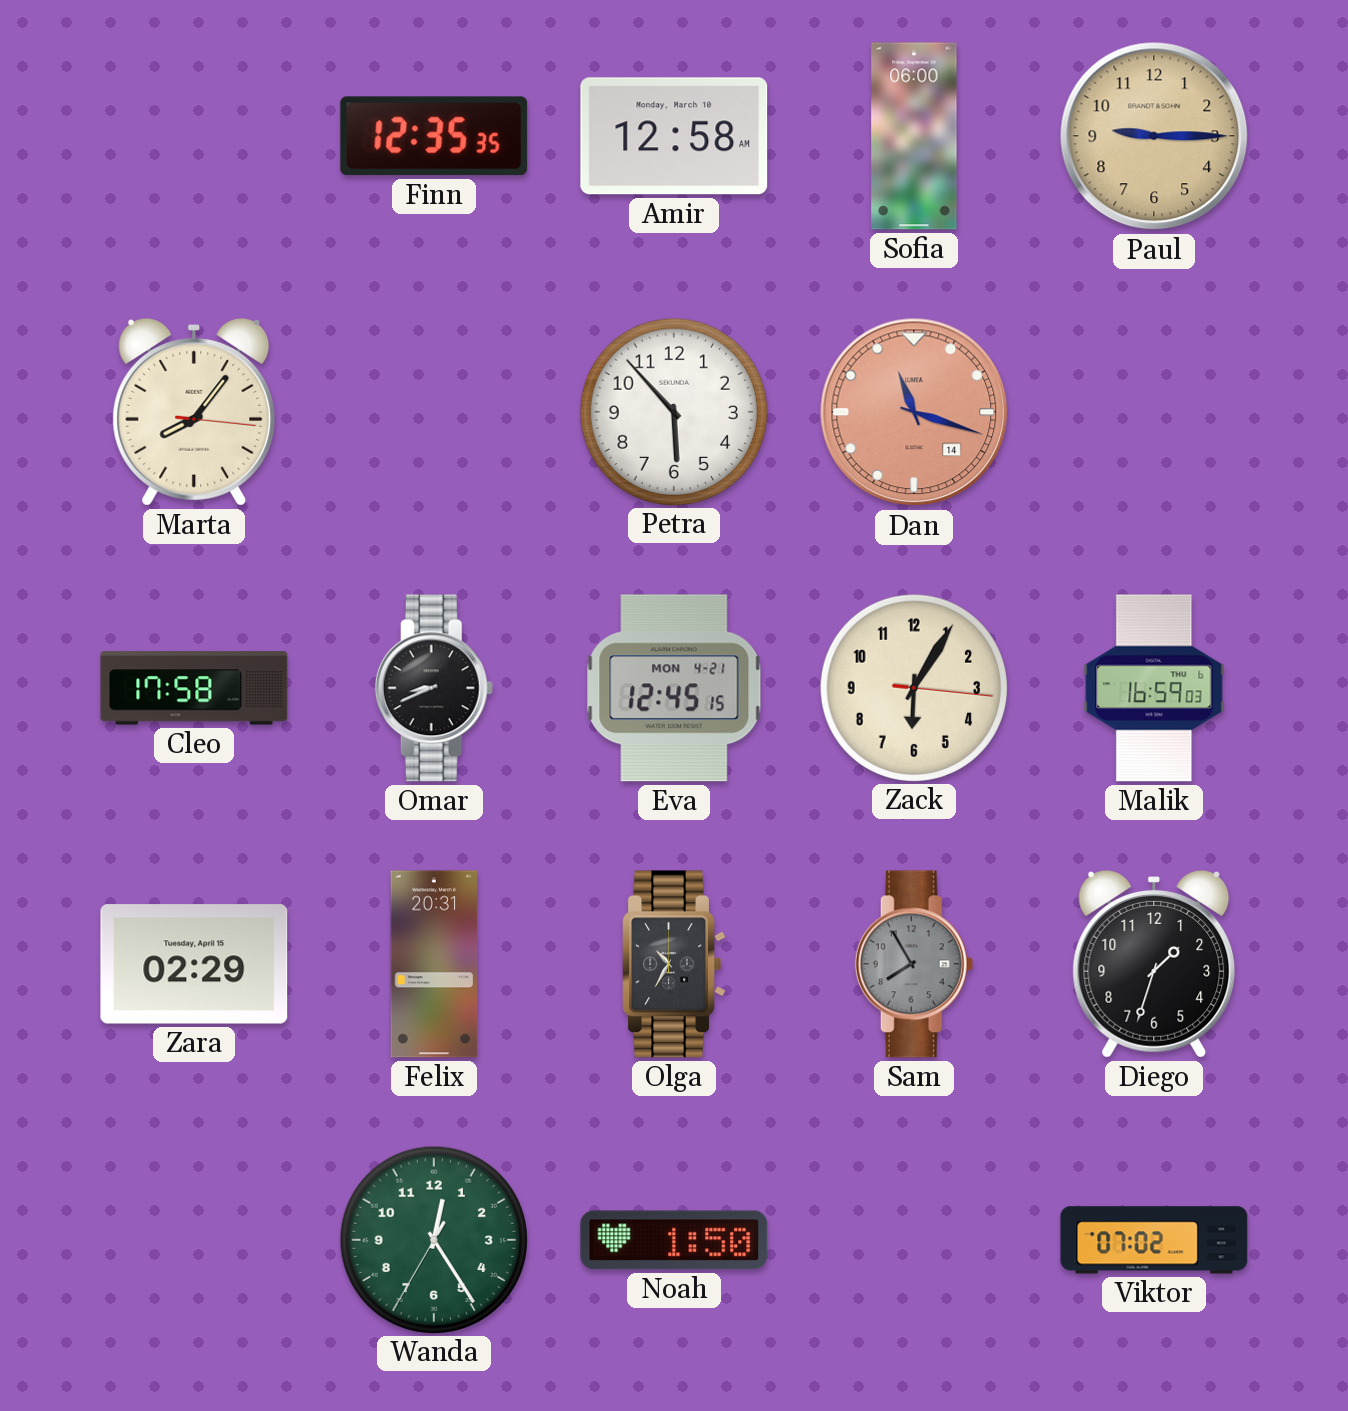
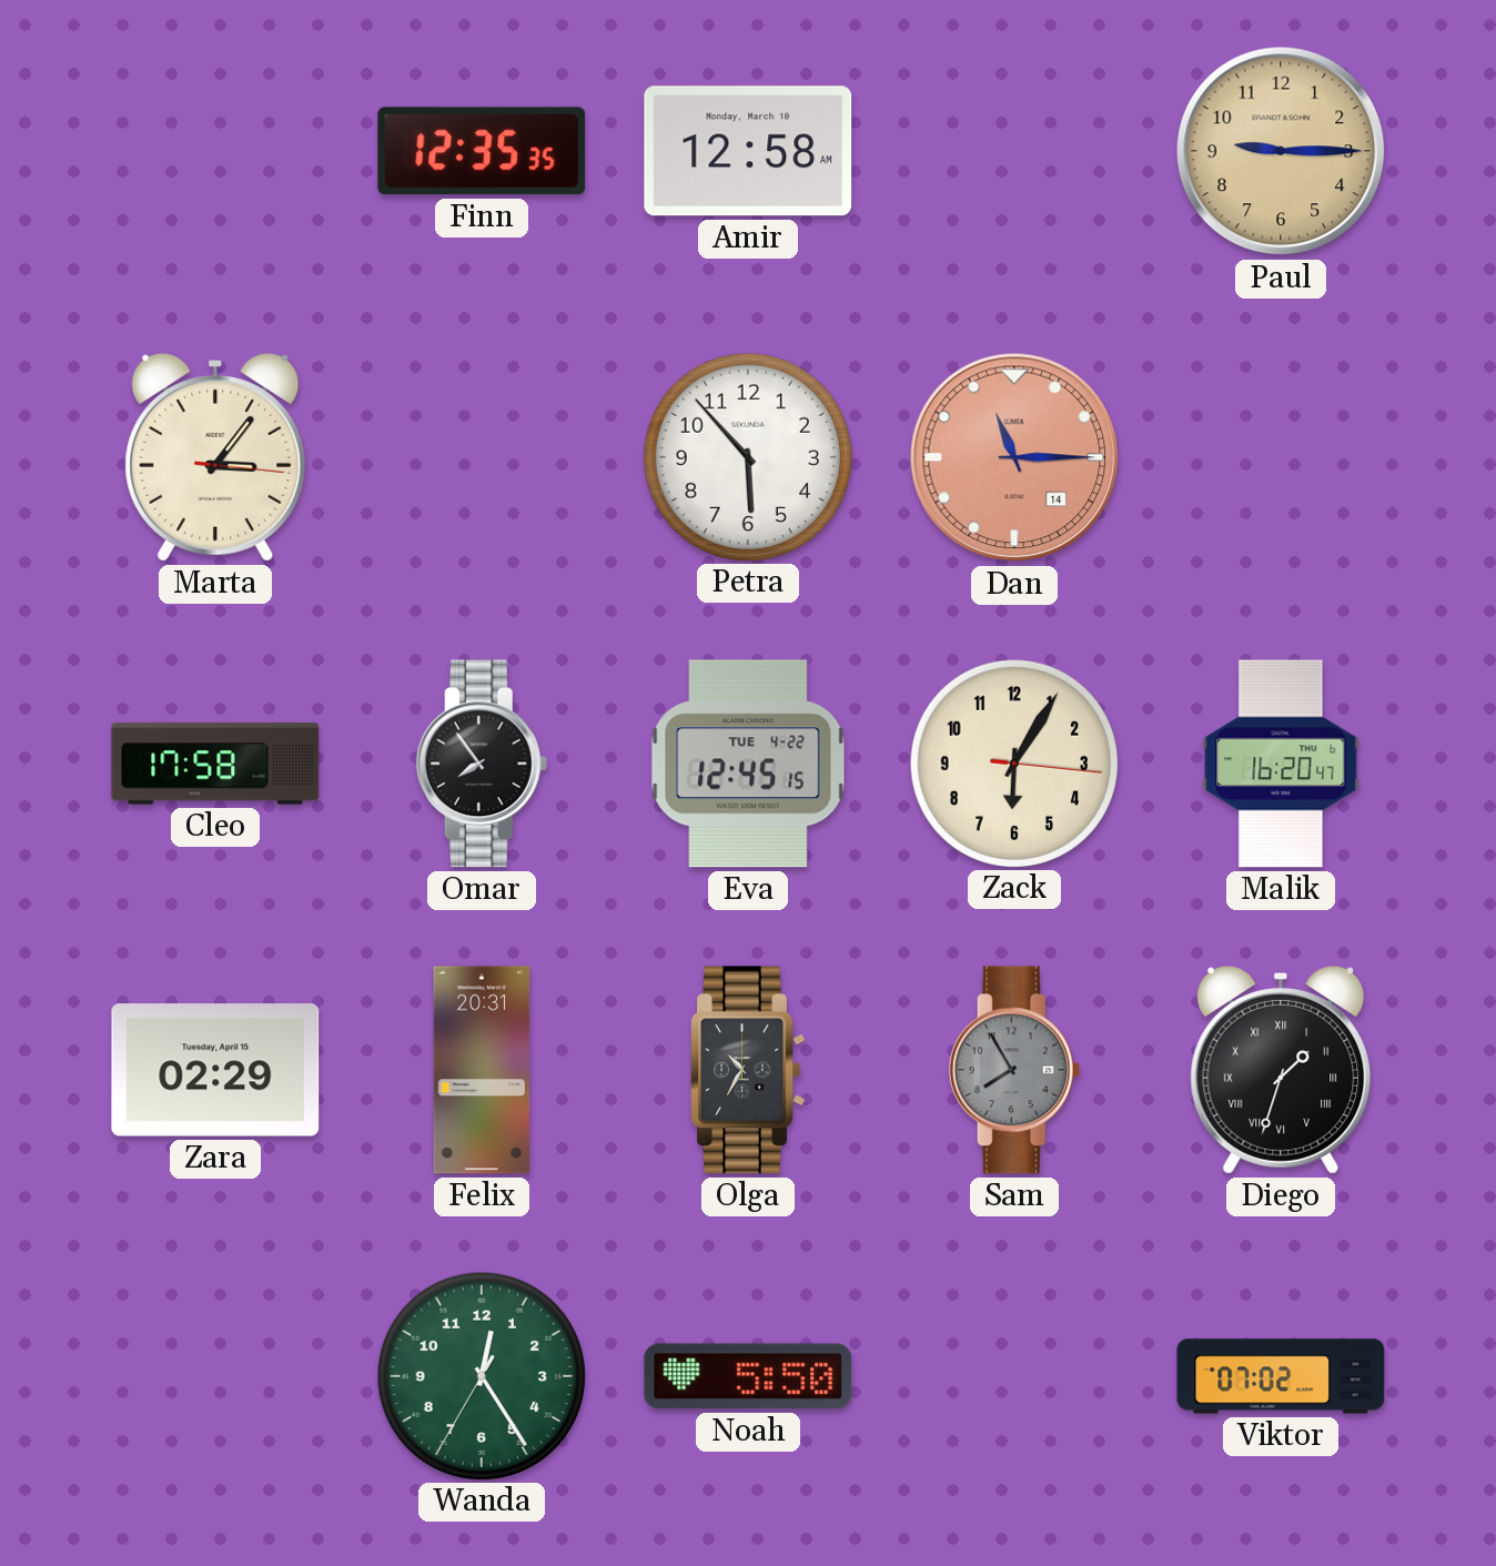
Sofia: 06:00 -> none
Marta: 8:06 -> 3:06
Dan: 11:18 -> 11:15
Omar: 8:41 -> 7:54
Eva date: MON 4-21 -> TUE 4-22
Malik: 16:59 -> 16:20
Diego numerals: Arabic -> Roman
Noah: 1:50 -> 5:50
